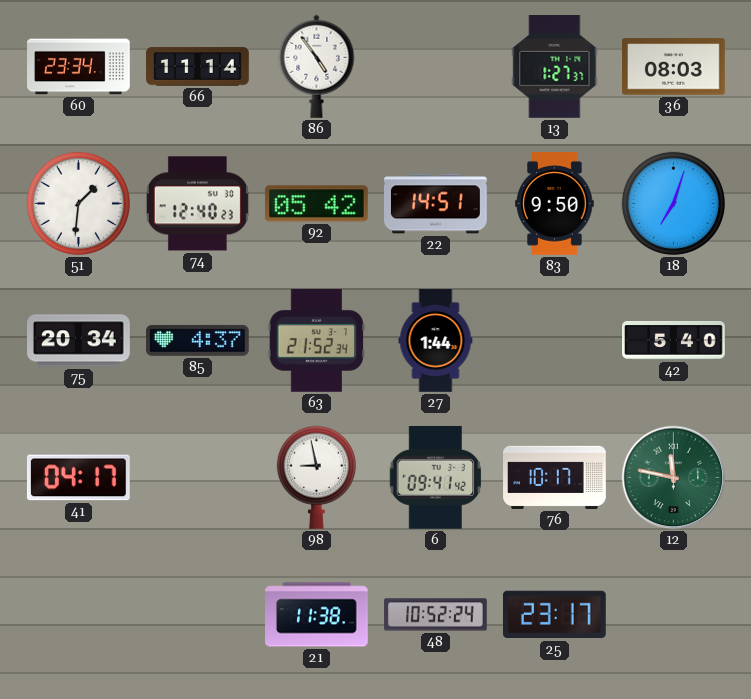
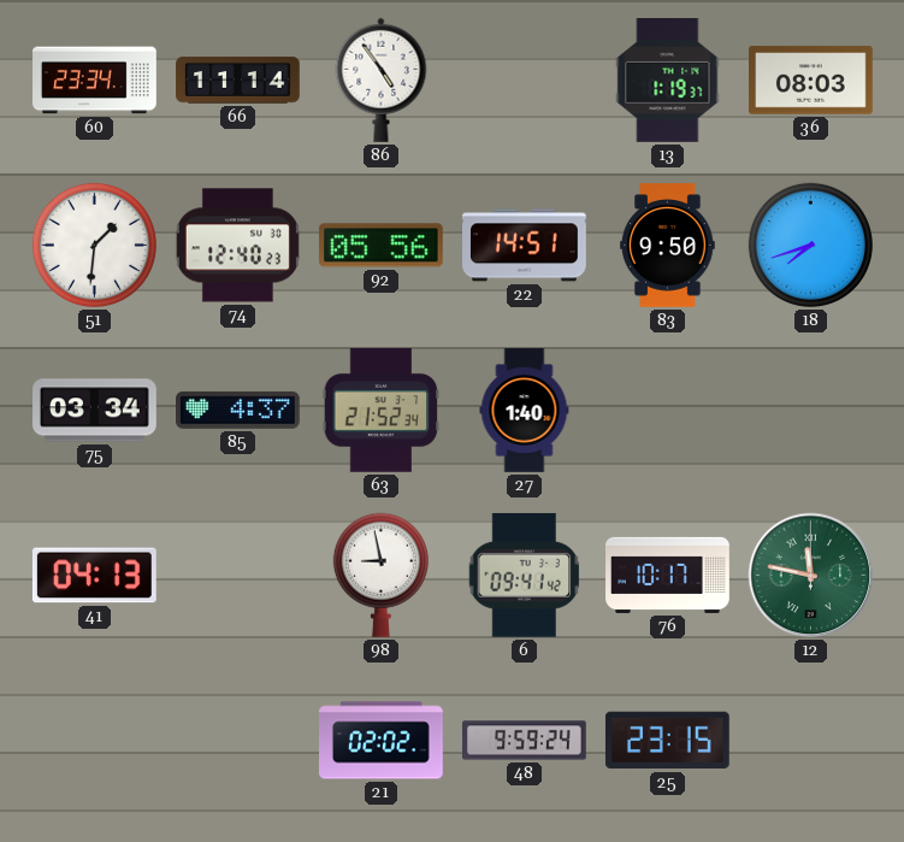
13: 1:27 -> 1:19
92: 05:42 -> 05:56
18: 7:03 -> 7:42
75: 20:34 -> 03:34
27: 1:44 -> 1:40
42: 5:40 -> none
41: 04:17 -> 04:13
21: 11:38 -> 02:02
48: 10:52 -> 9:59
25: 23:17 -> 23:15
